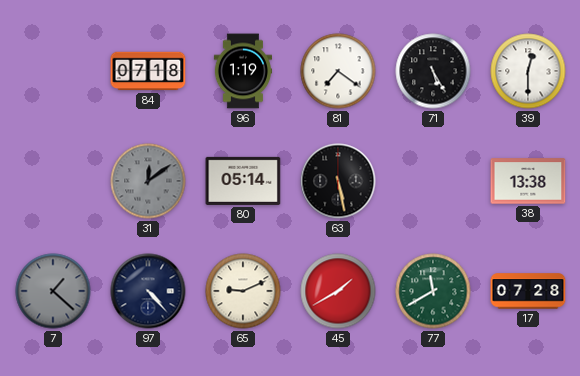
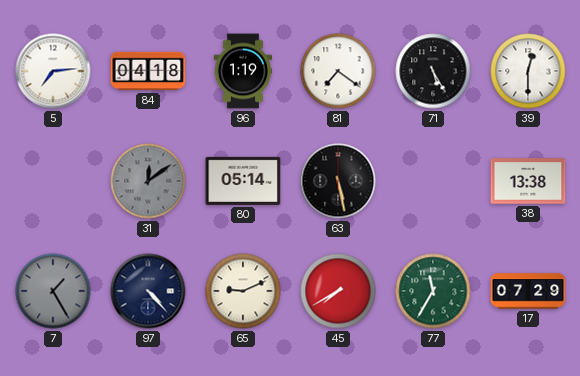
5: none -> 7:14
84: 07:18 -> 04:18
7: 1:22 -> 1:25
45: 1:40 -> 7:40
77: 11:40 -> 11:35
17: 07:28 -> 07:29
